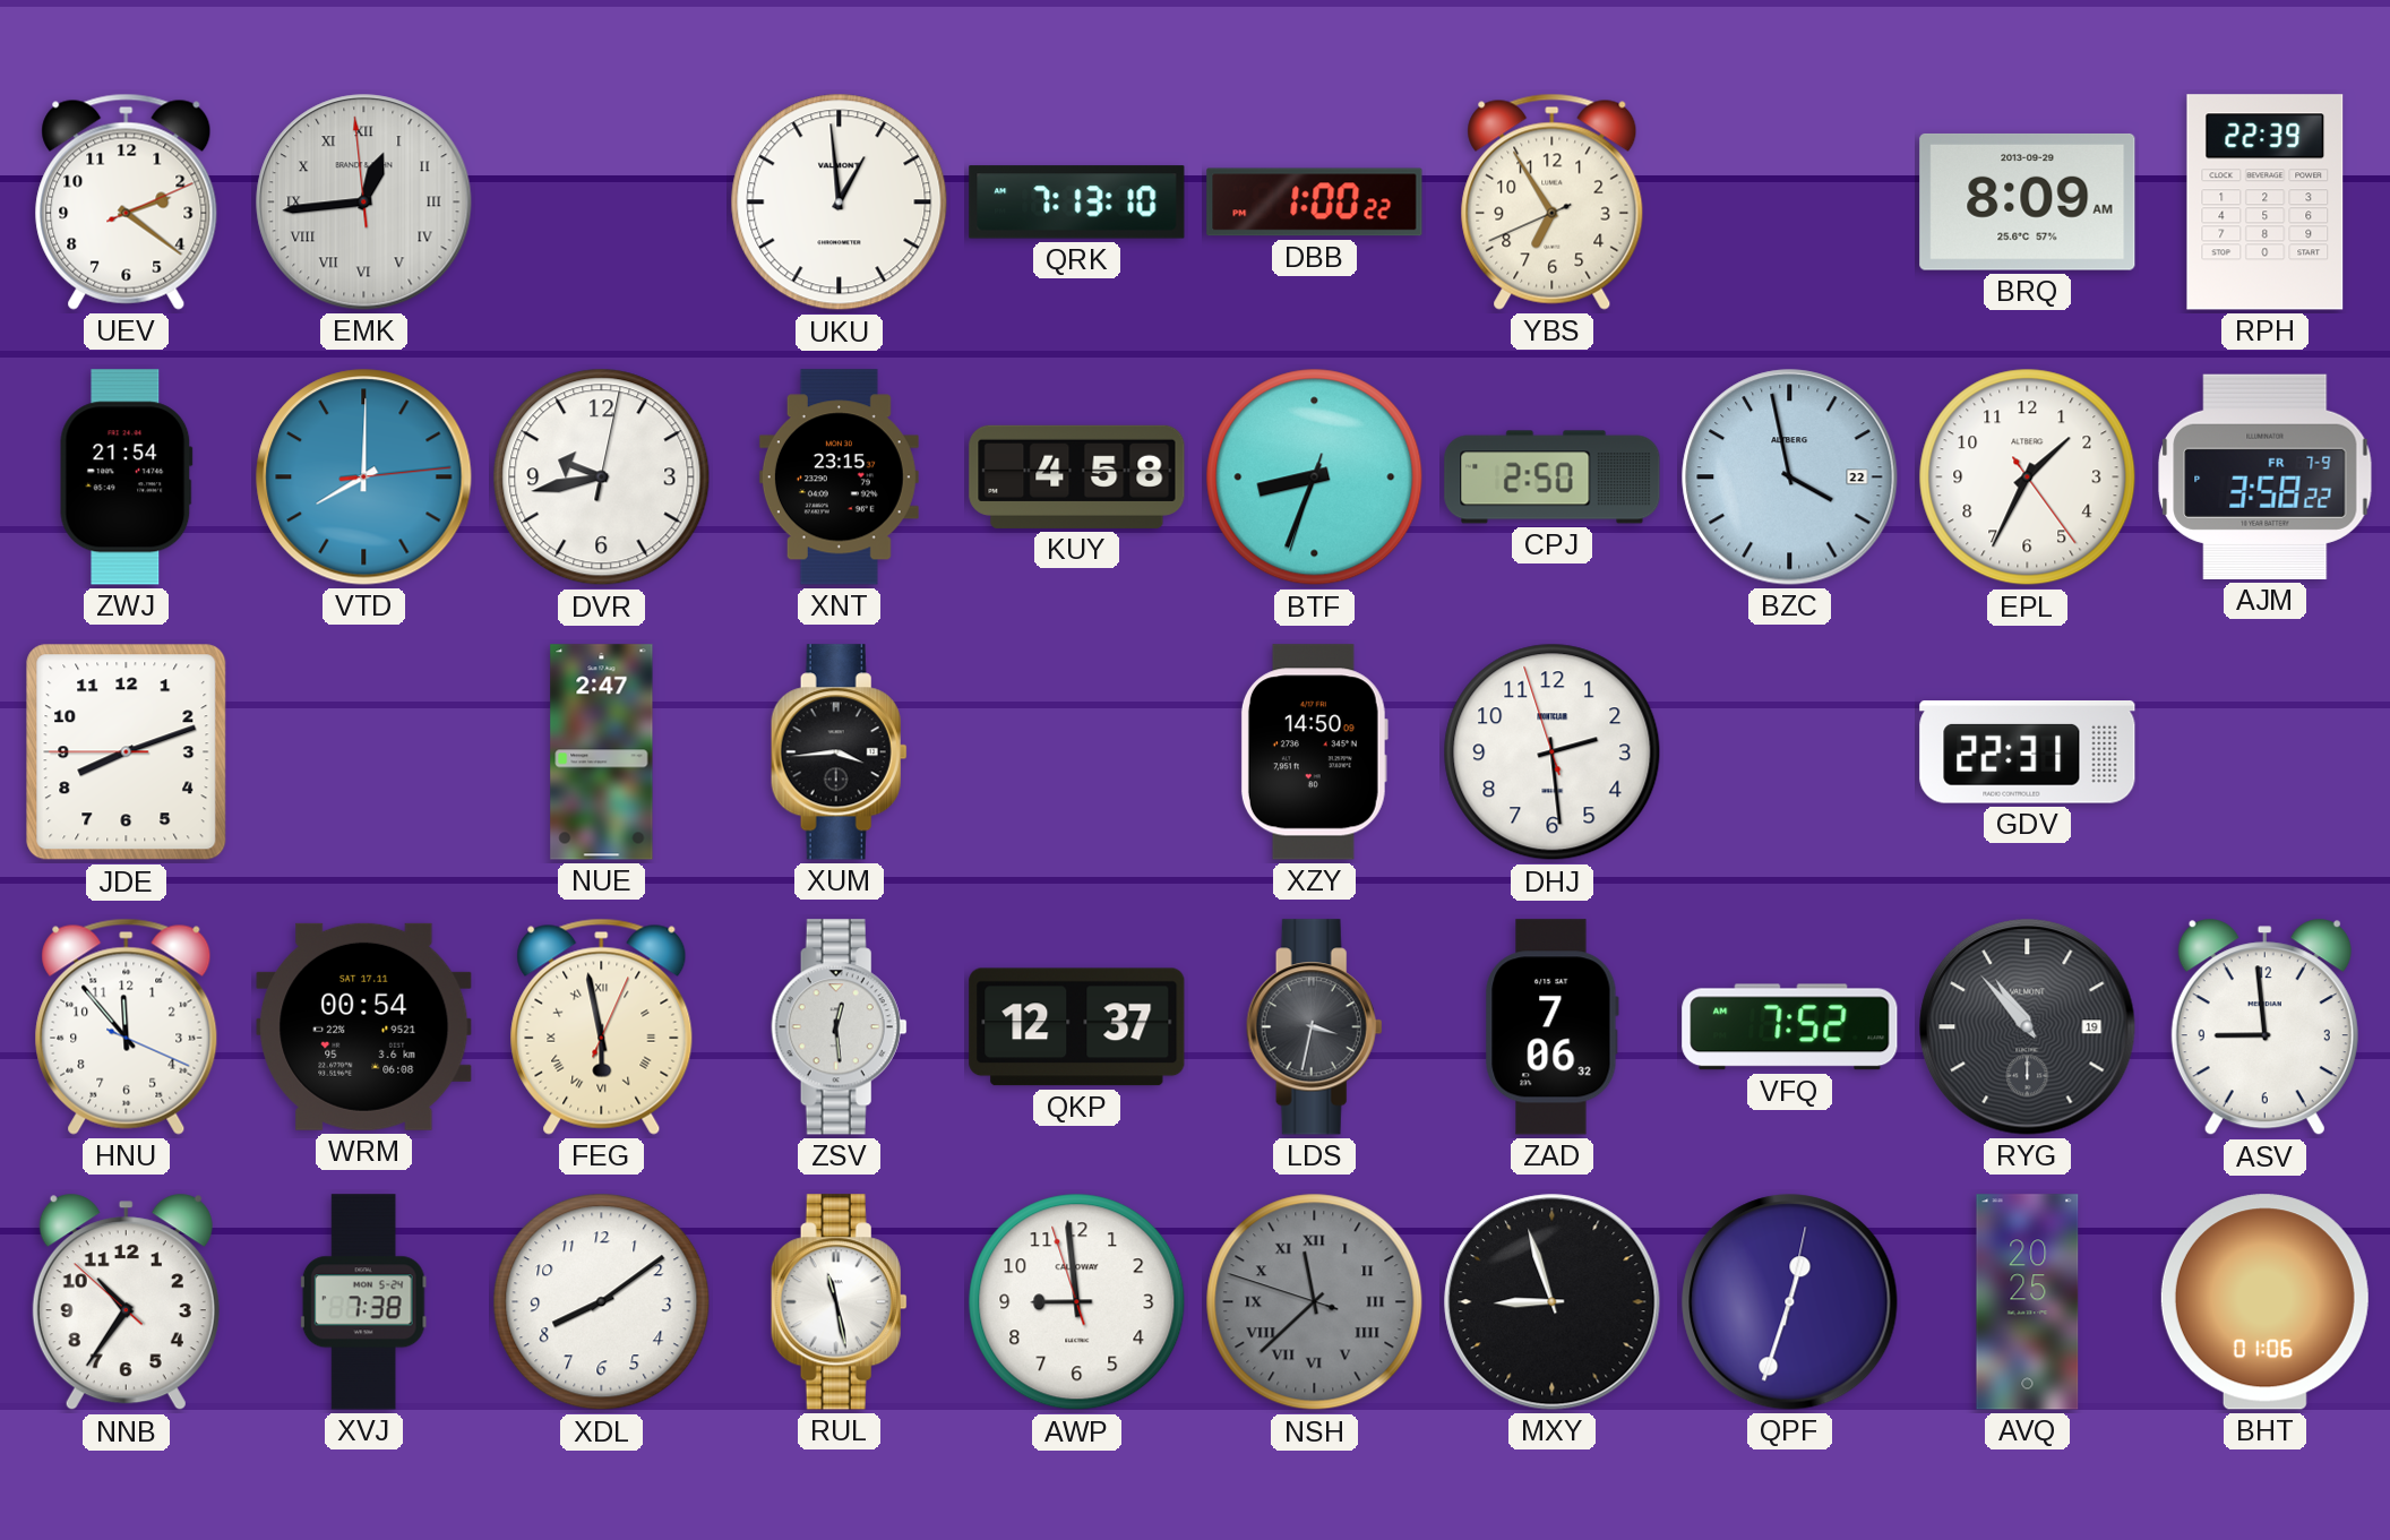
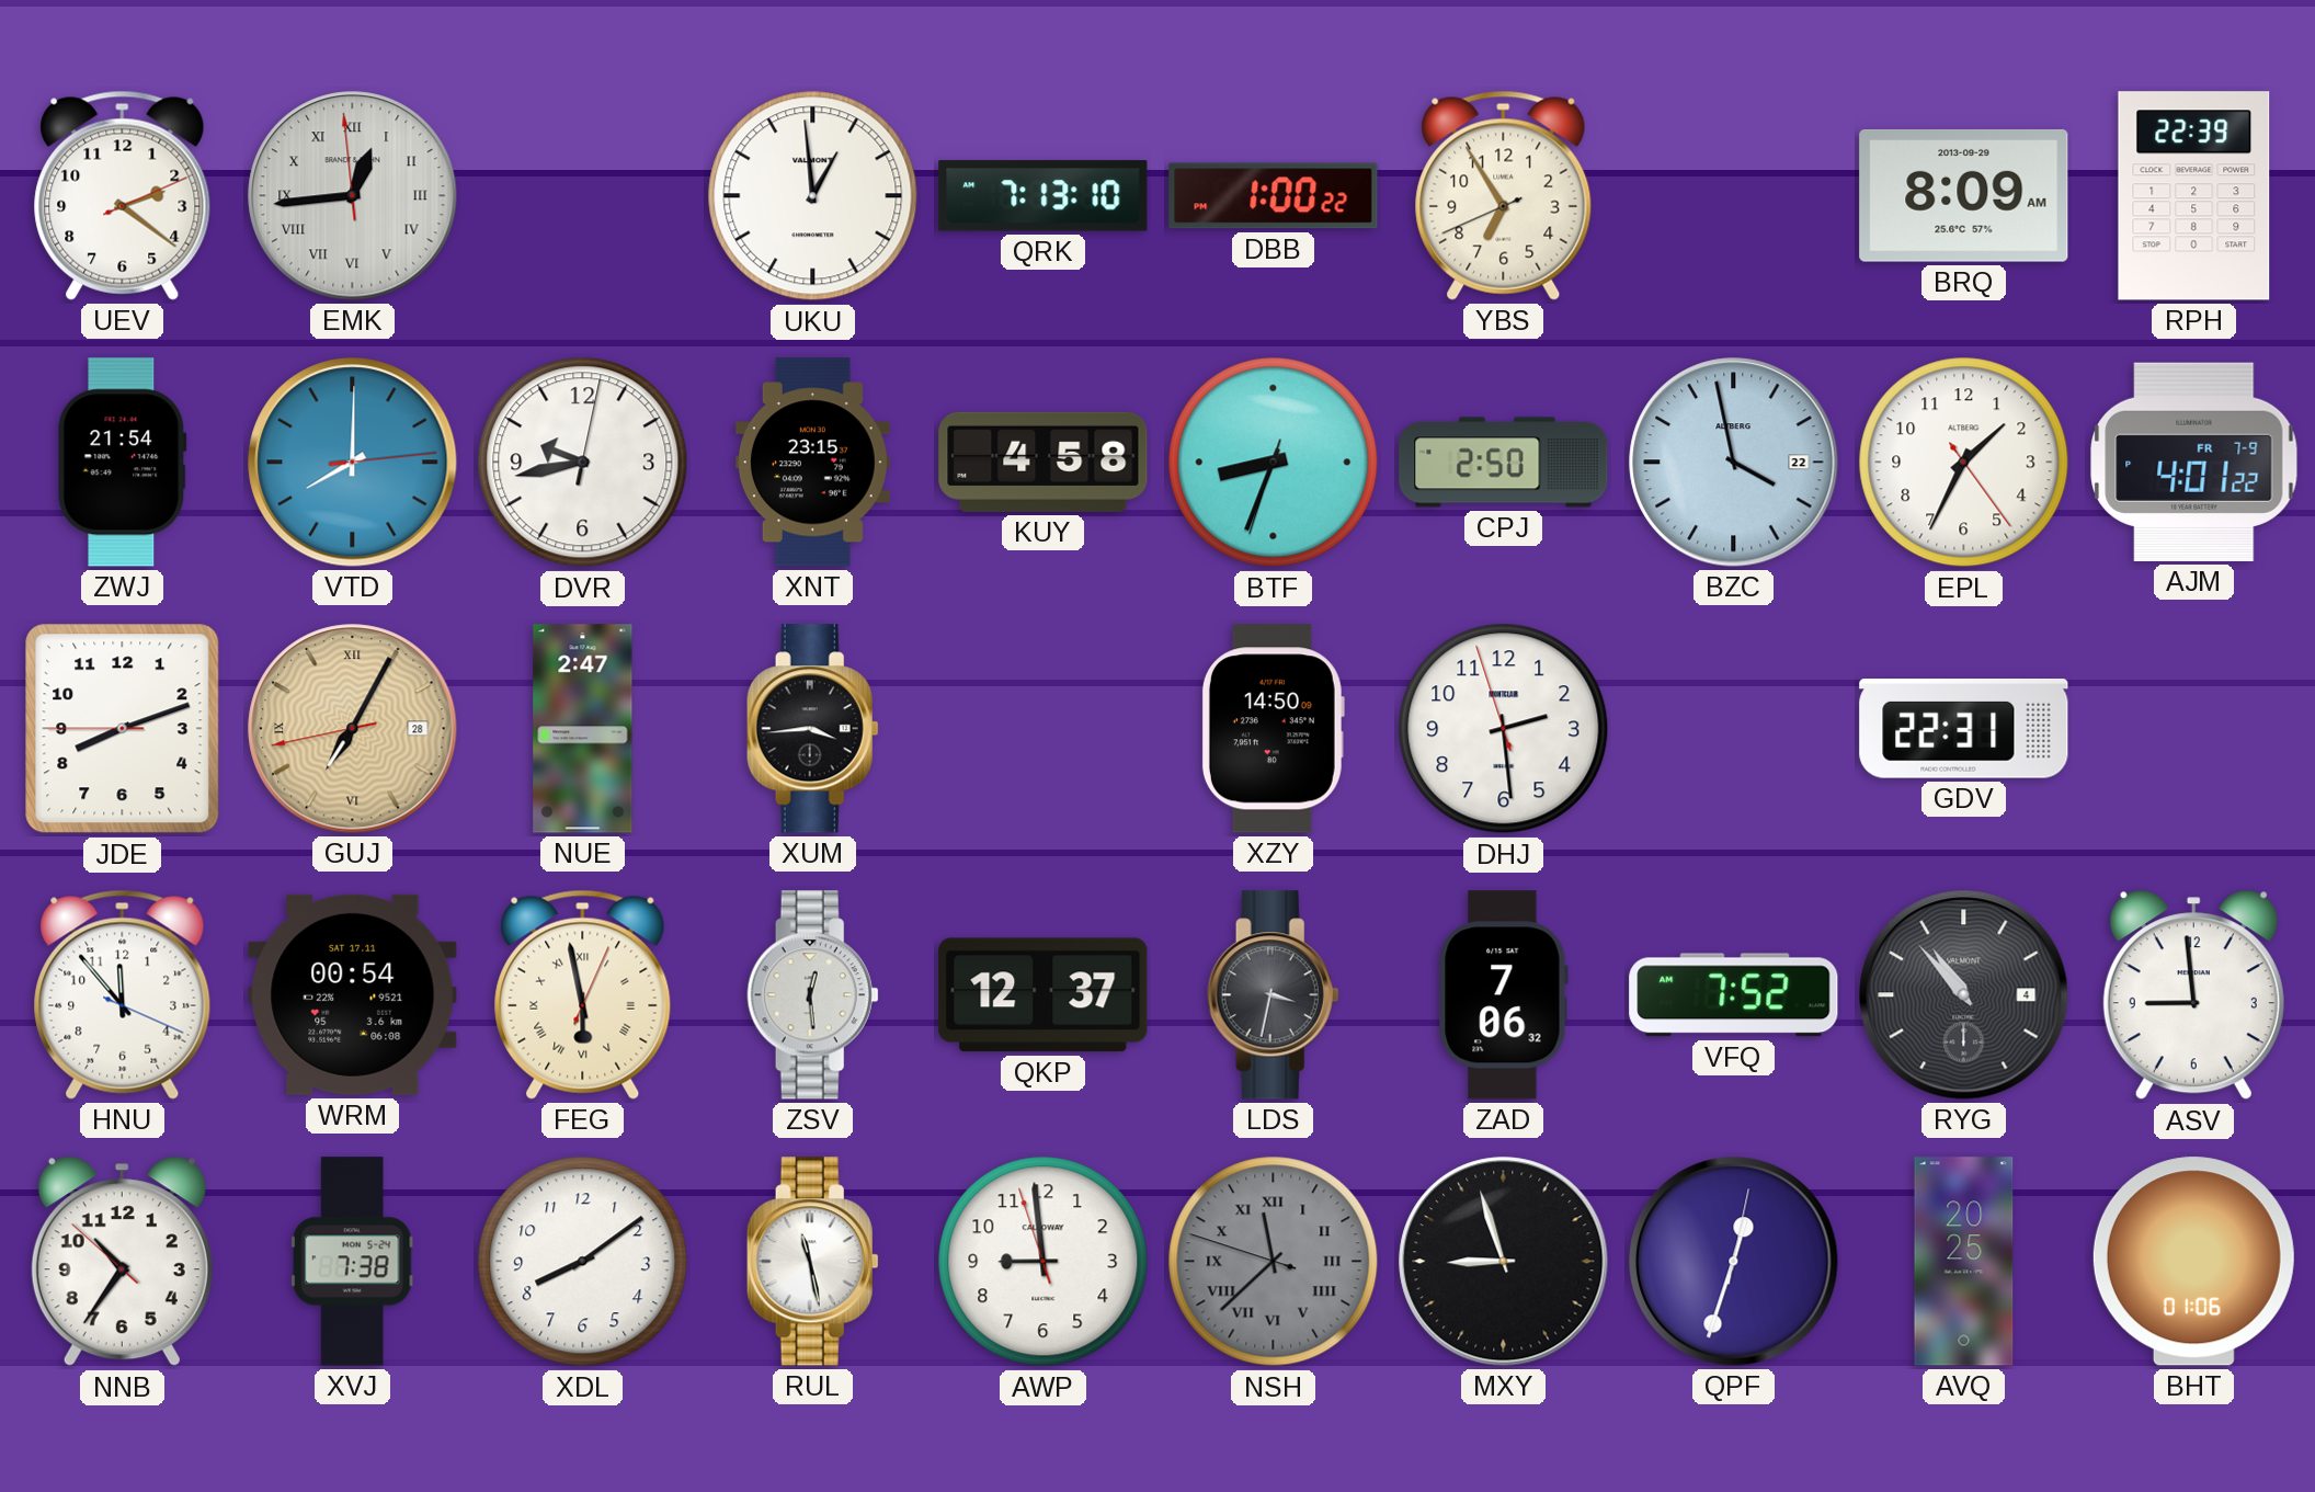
AJM: 3:58 -> 4:01
GUJ: none -> 7:04
RYG date: 19 -> 4
